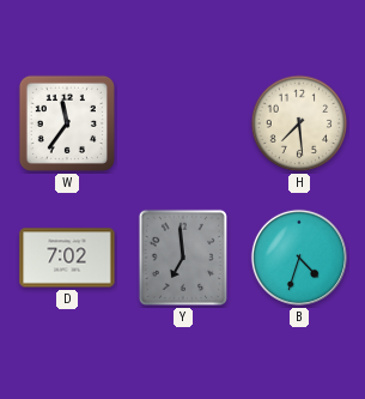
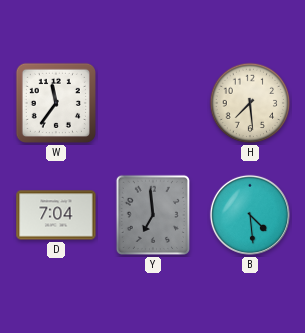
D: 7:02 -> 7:04
B: 4:33 -> 4:29
